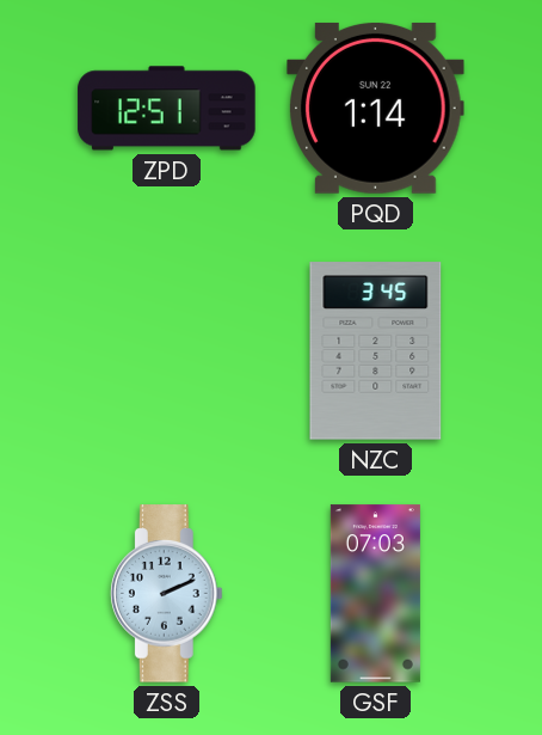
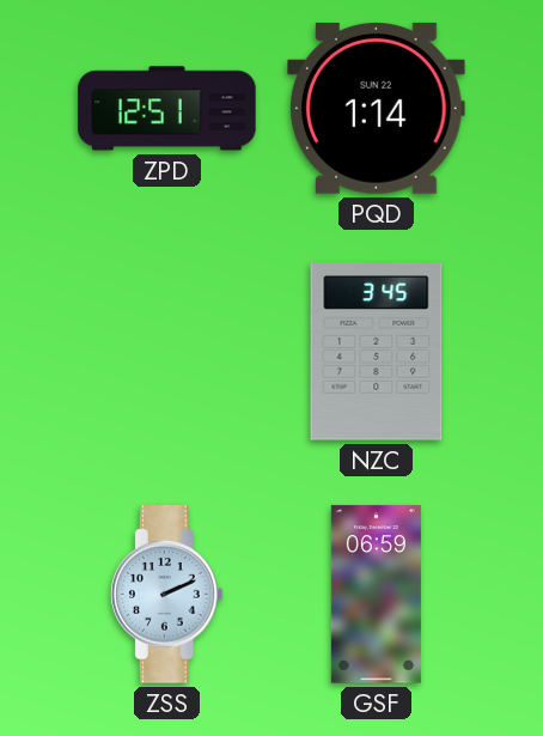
GSF: 07:03 -> 06:59
